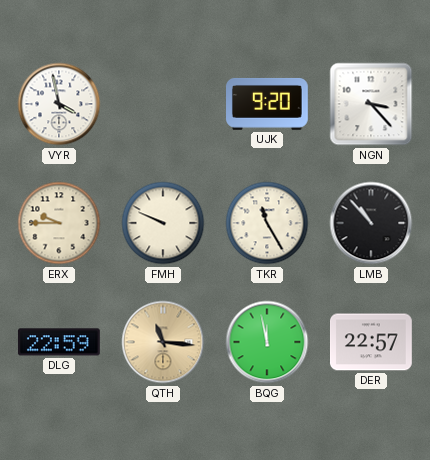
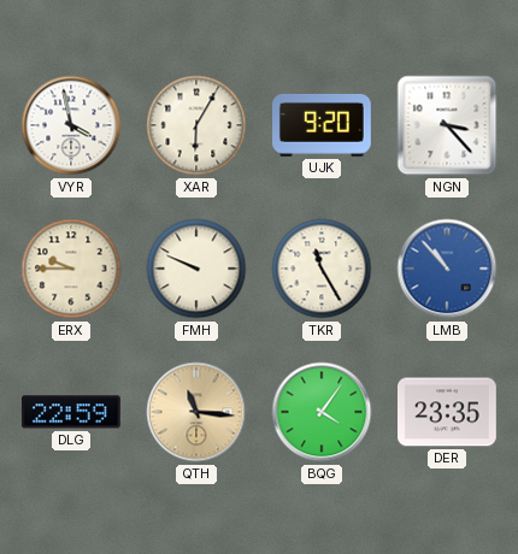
XAR: none -> 6:05
LMB dial: black -> blue
BQG: 11:58 -> 4:06
DER: 22:57 -> 23:35
